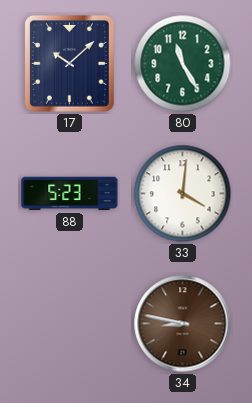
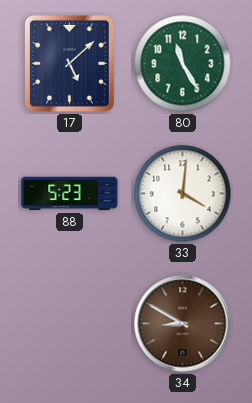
17: 10:08 -> 5:08
34: 8:47 -> 8:50
